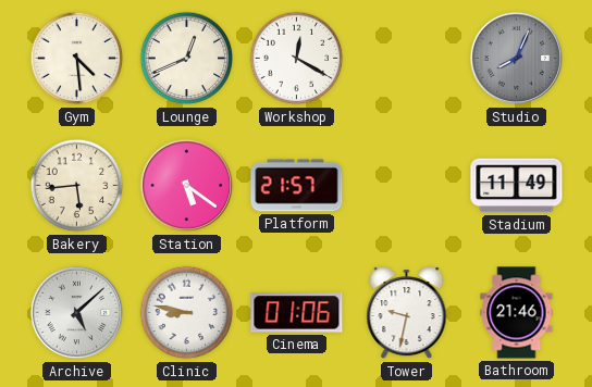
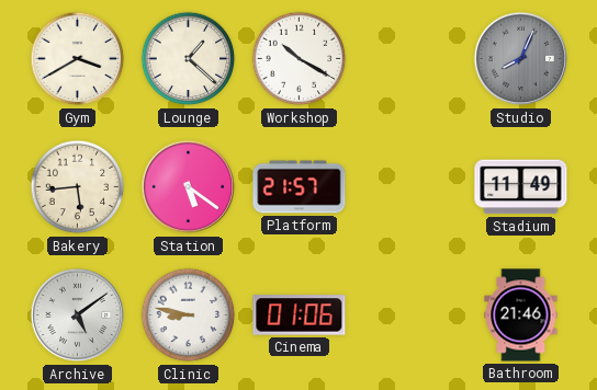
Gym: 4:29 -> 3:40
Lounge: 12:41 -> 1:22
Workshop: 12:20 -> 10:20
Archive: 5:08 -> 5:09
Tower: 9:32 -> none
